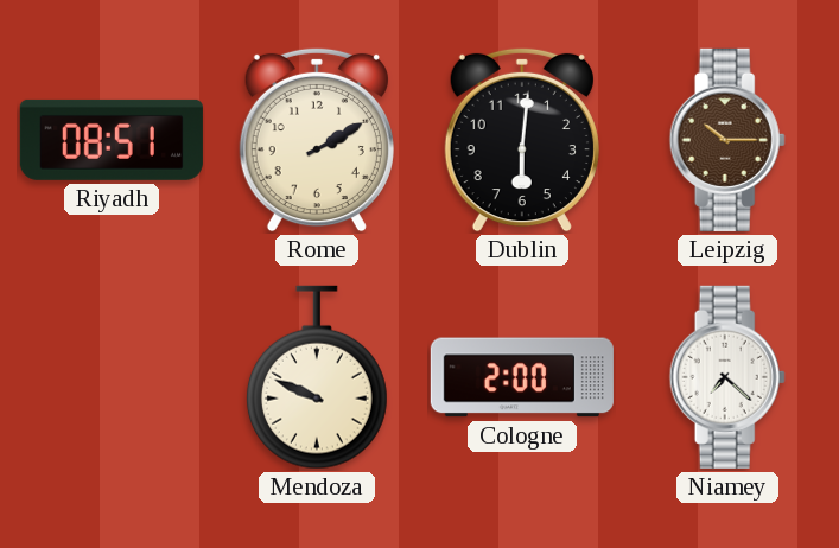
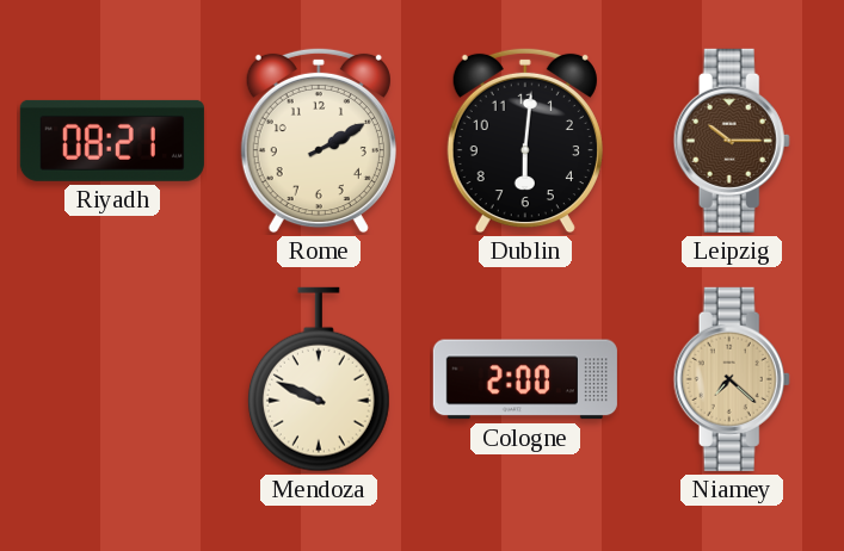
Riyadh: 08:51 -> 08:21
Niamey dial: white -> champagne
